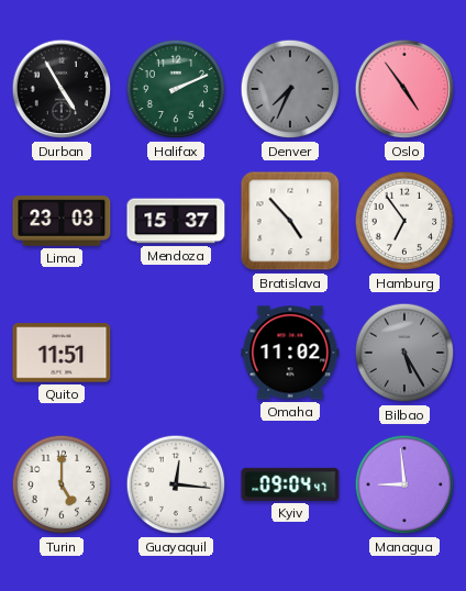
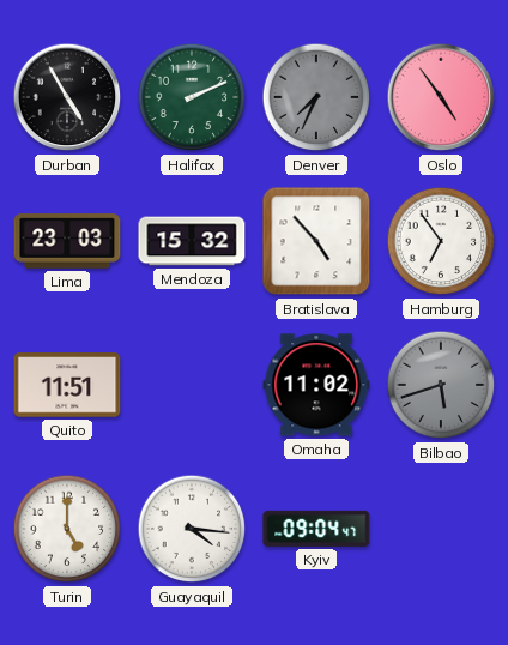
Mendoza: 15:37 -> 15:32
Bilbao: 5:25 -> 5:42
Guayaquil: 12:16 -> 4:16
Managua: 8:59 -> none
